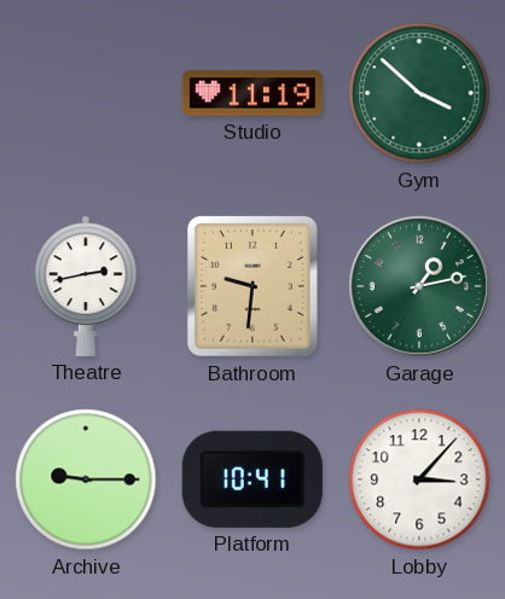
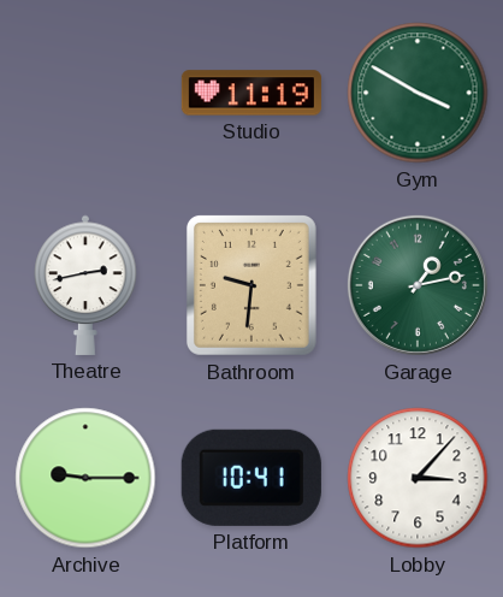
Gym: 3:52 -> 3:50
